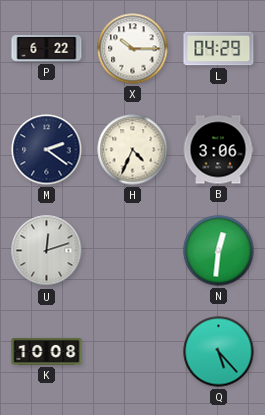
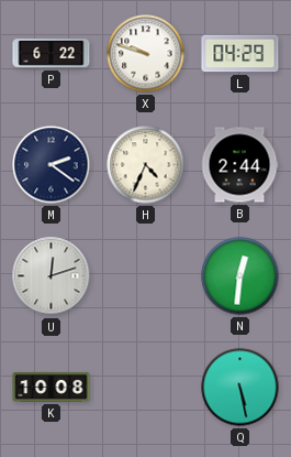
X: 10:15 -> 9:48
B: 3:06 -> 2:44
Q: 5:23 -> 5:28
